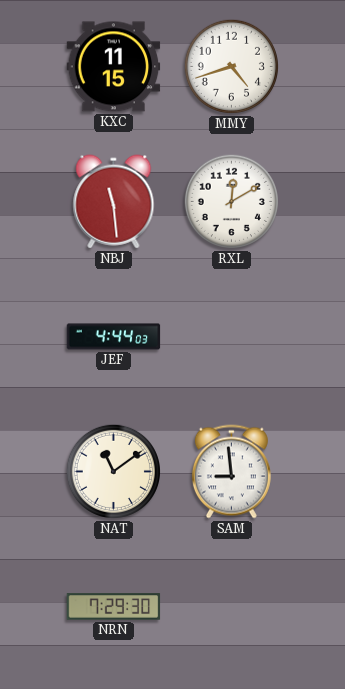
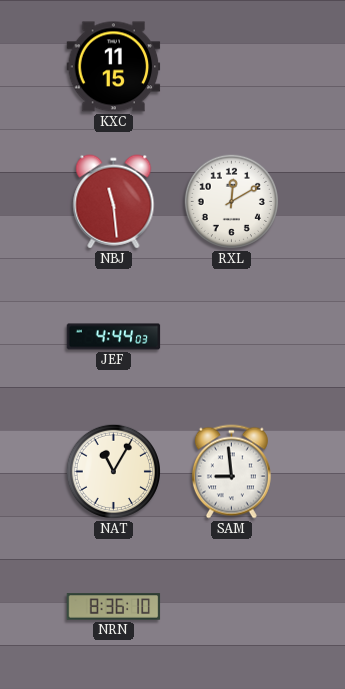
MMY: 4:42 -> none
NAT: 11:09 -> 11:05
NRN: 7:29 -> 8:36
